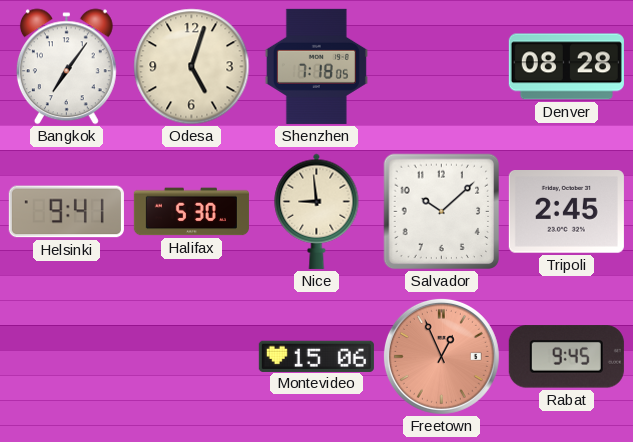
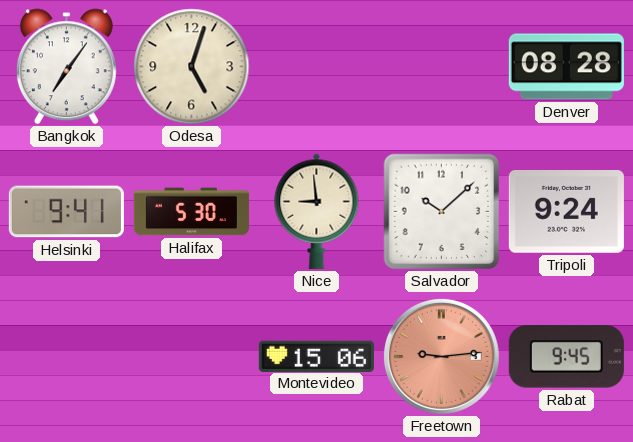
Shenzhen: 7:18 -> none
Tripoli: 2:45 -> 9:24
Freetown: 12:56 -> 9:14
